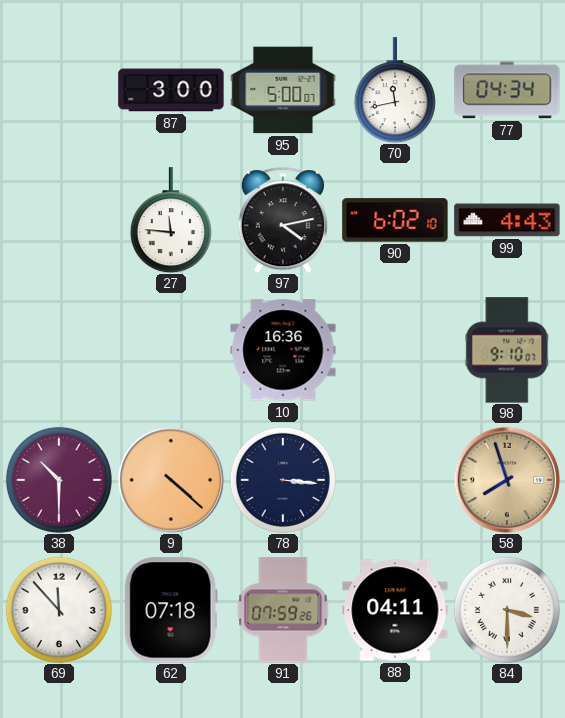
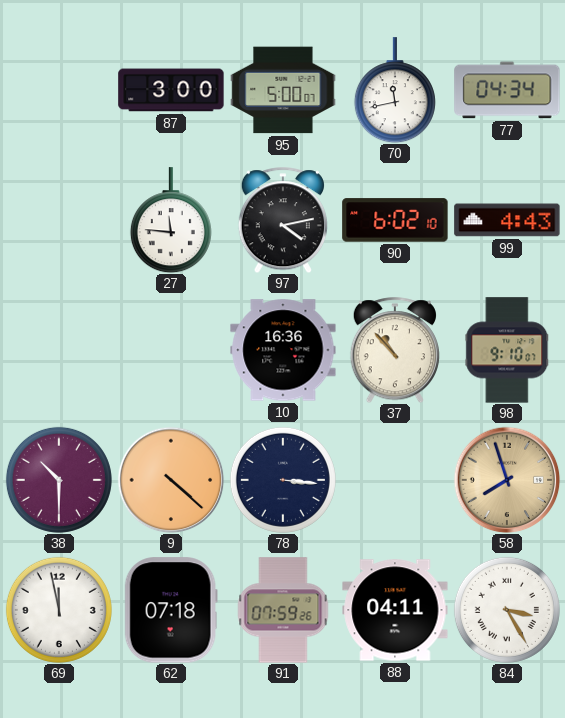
37: none -> 10:53
69: 11:53 -> 11:58
84: 3:30 -> 3:25
